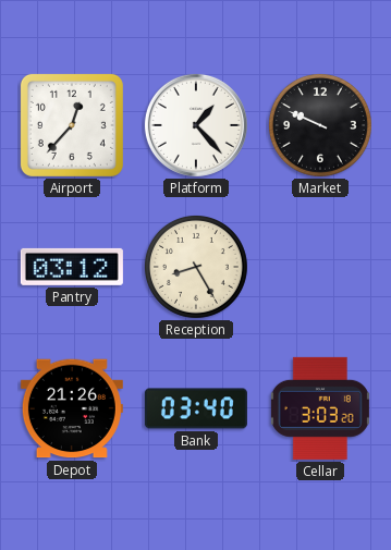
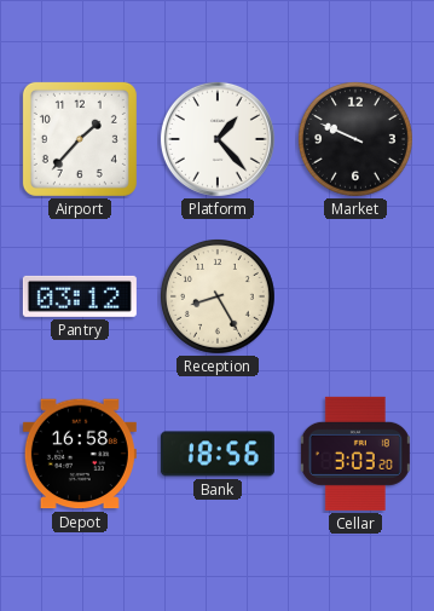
Airport: 12:37 -> 1:37
Depot: 21:26 -> 16:58
Bank: 03:40 -> 18:56
